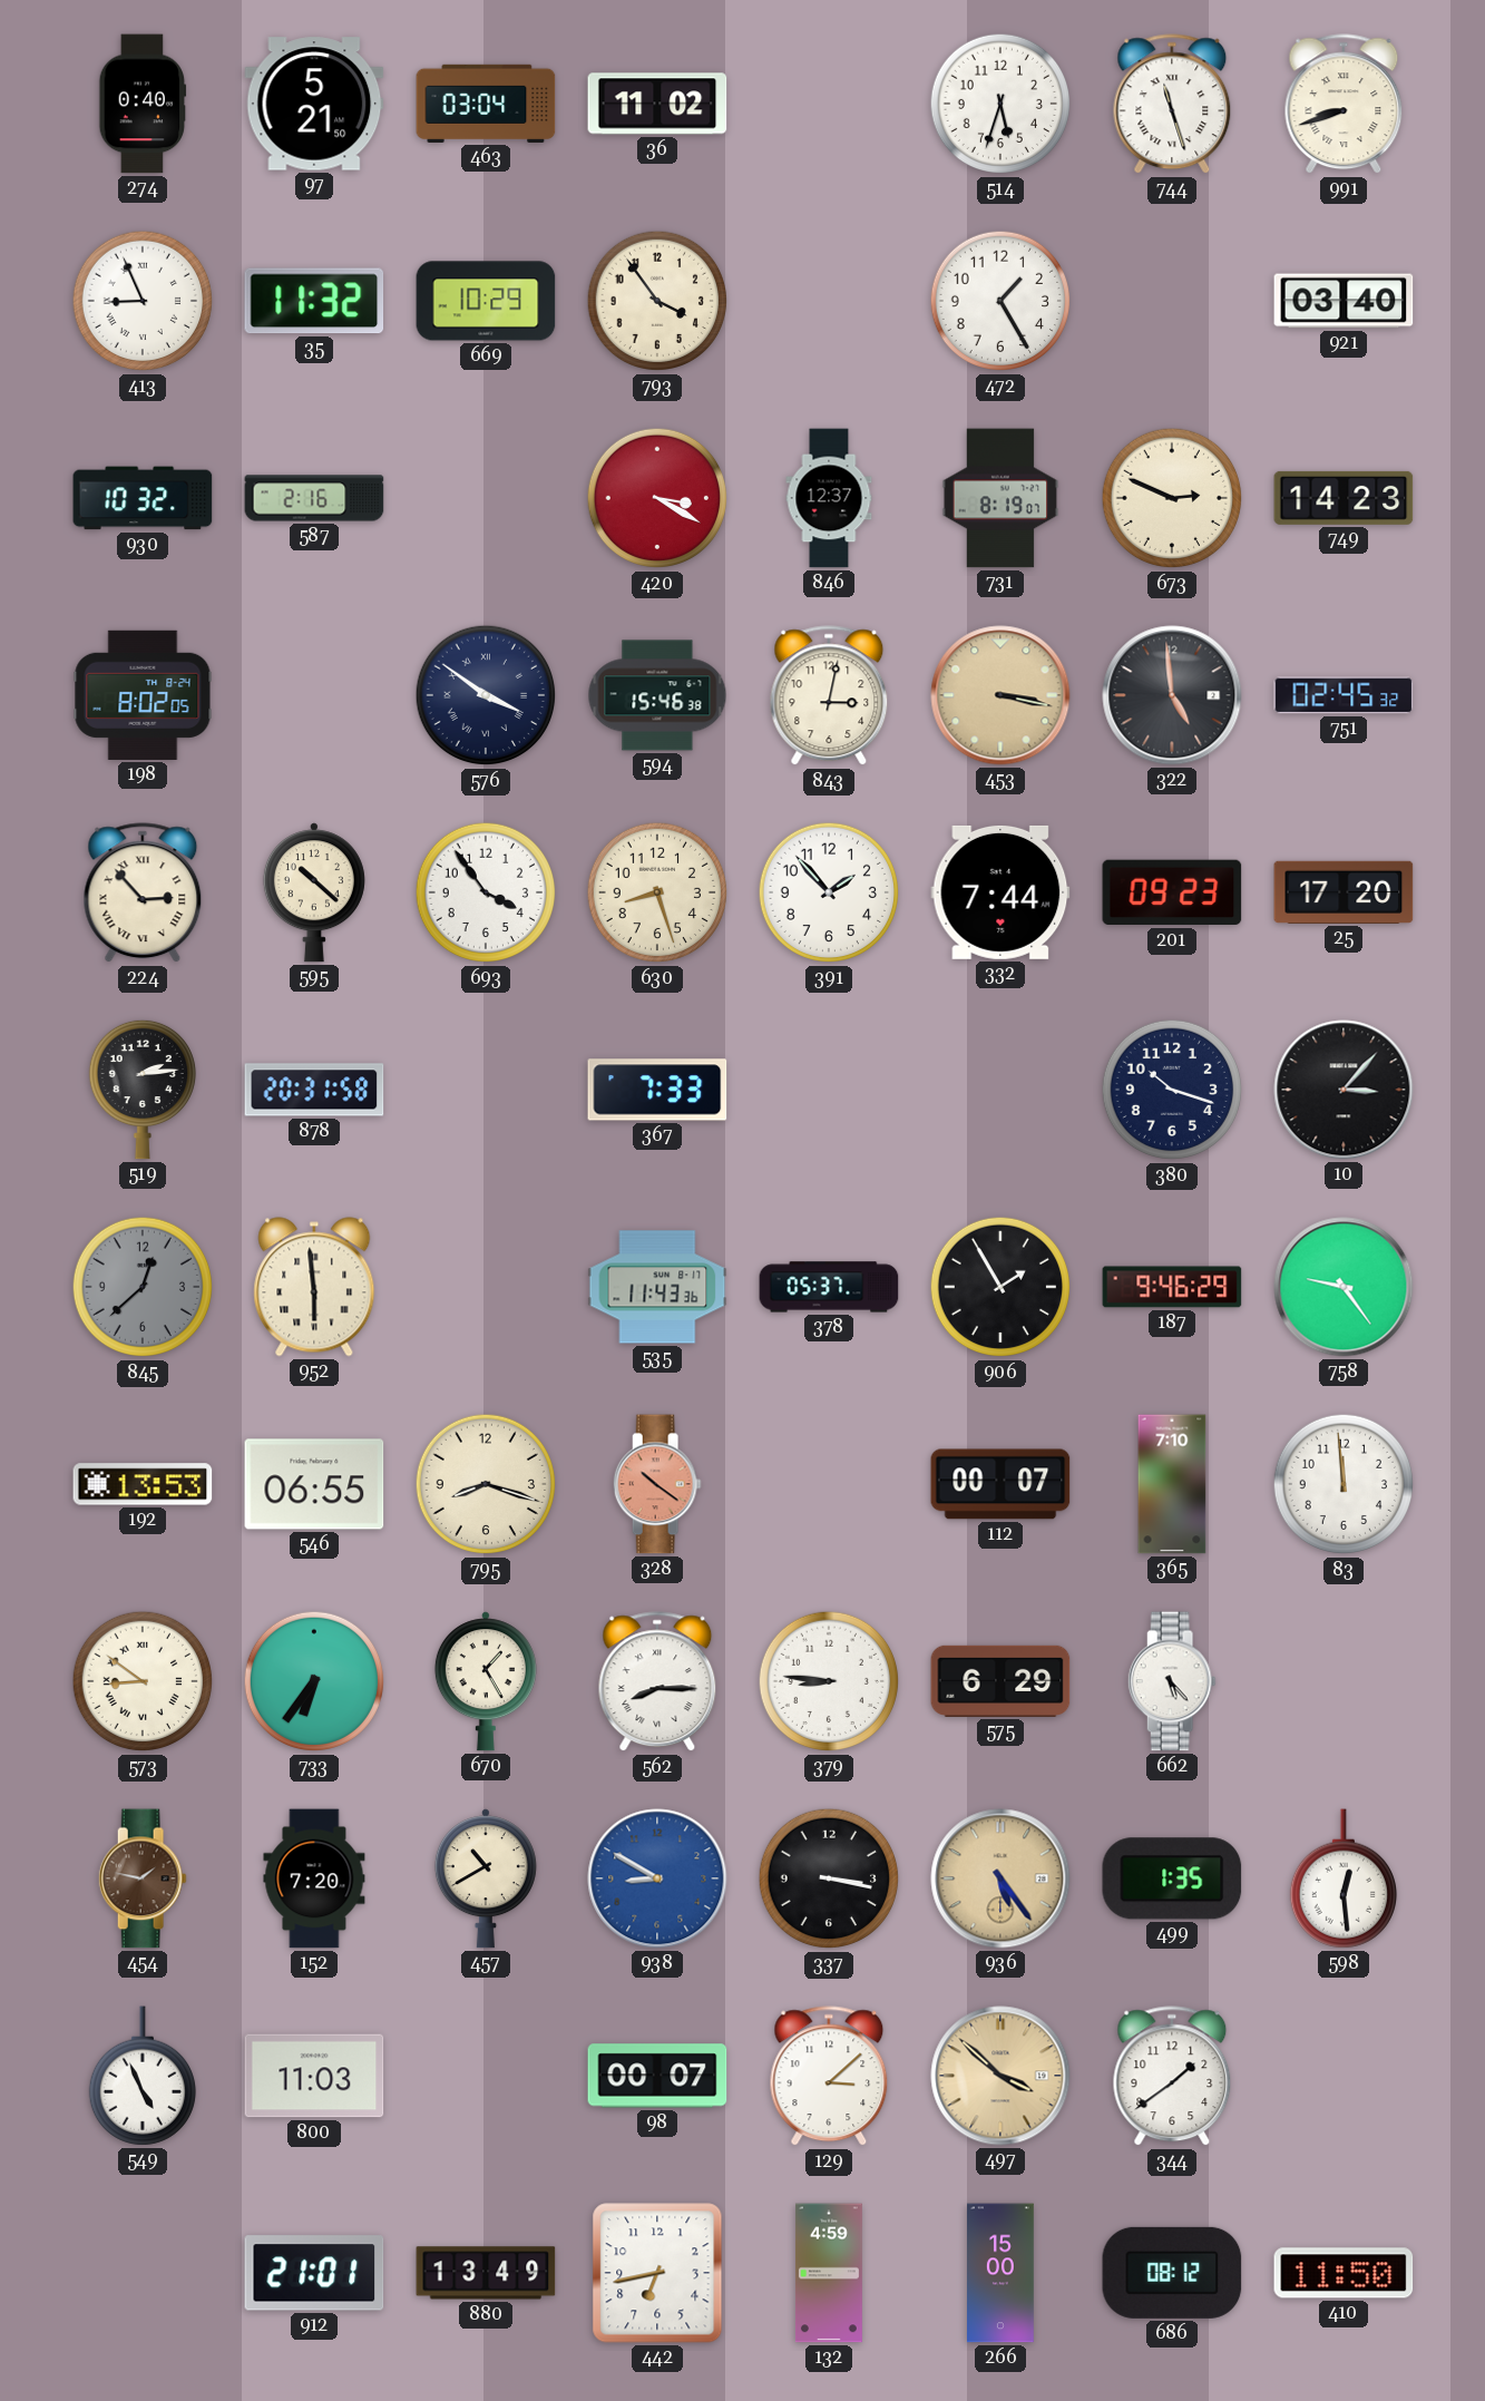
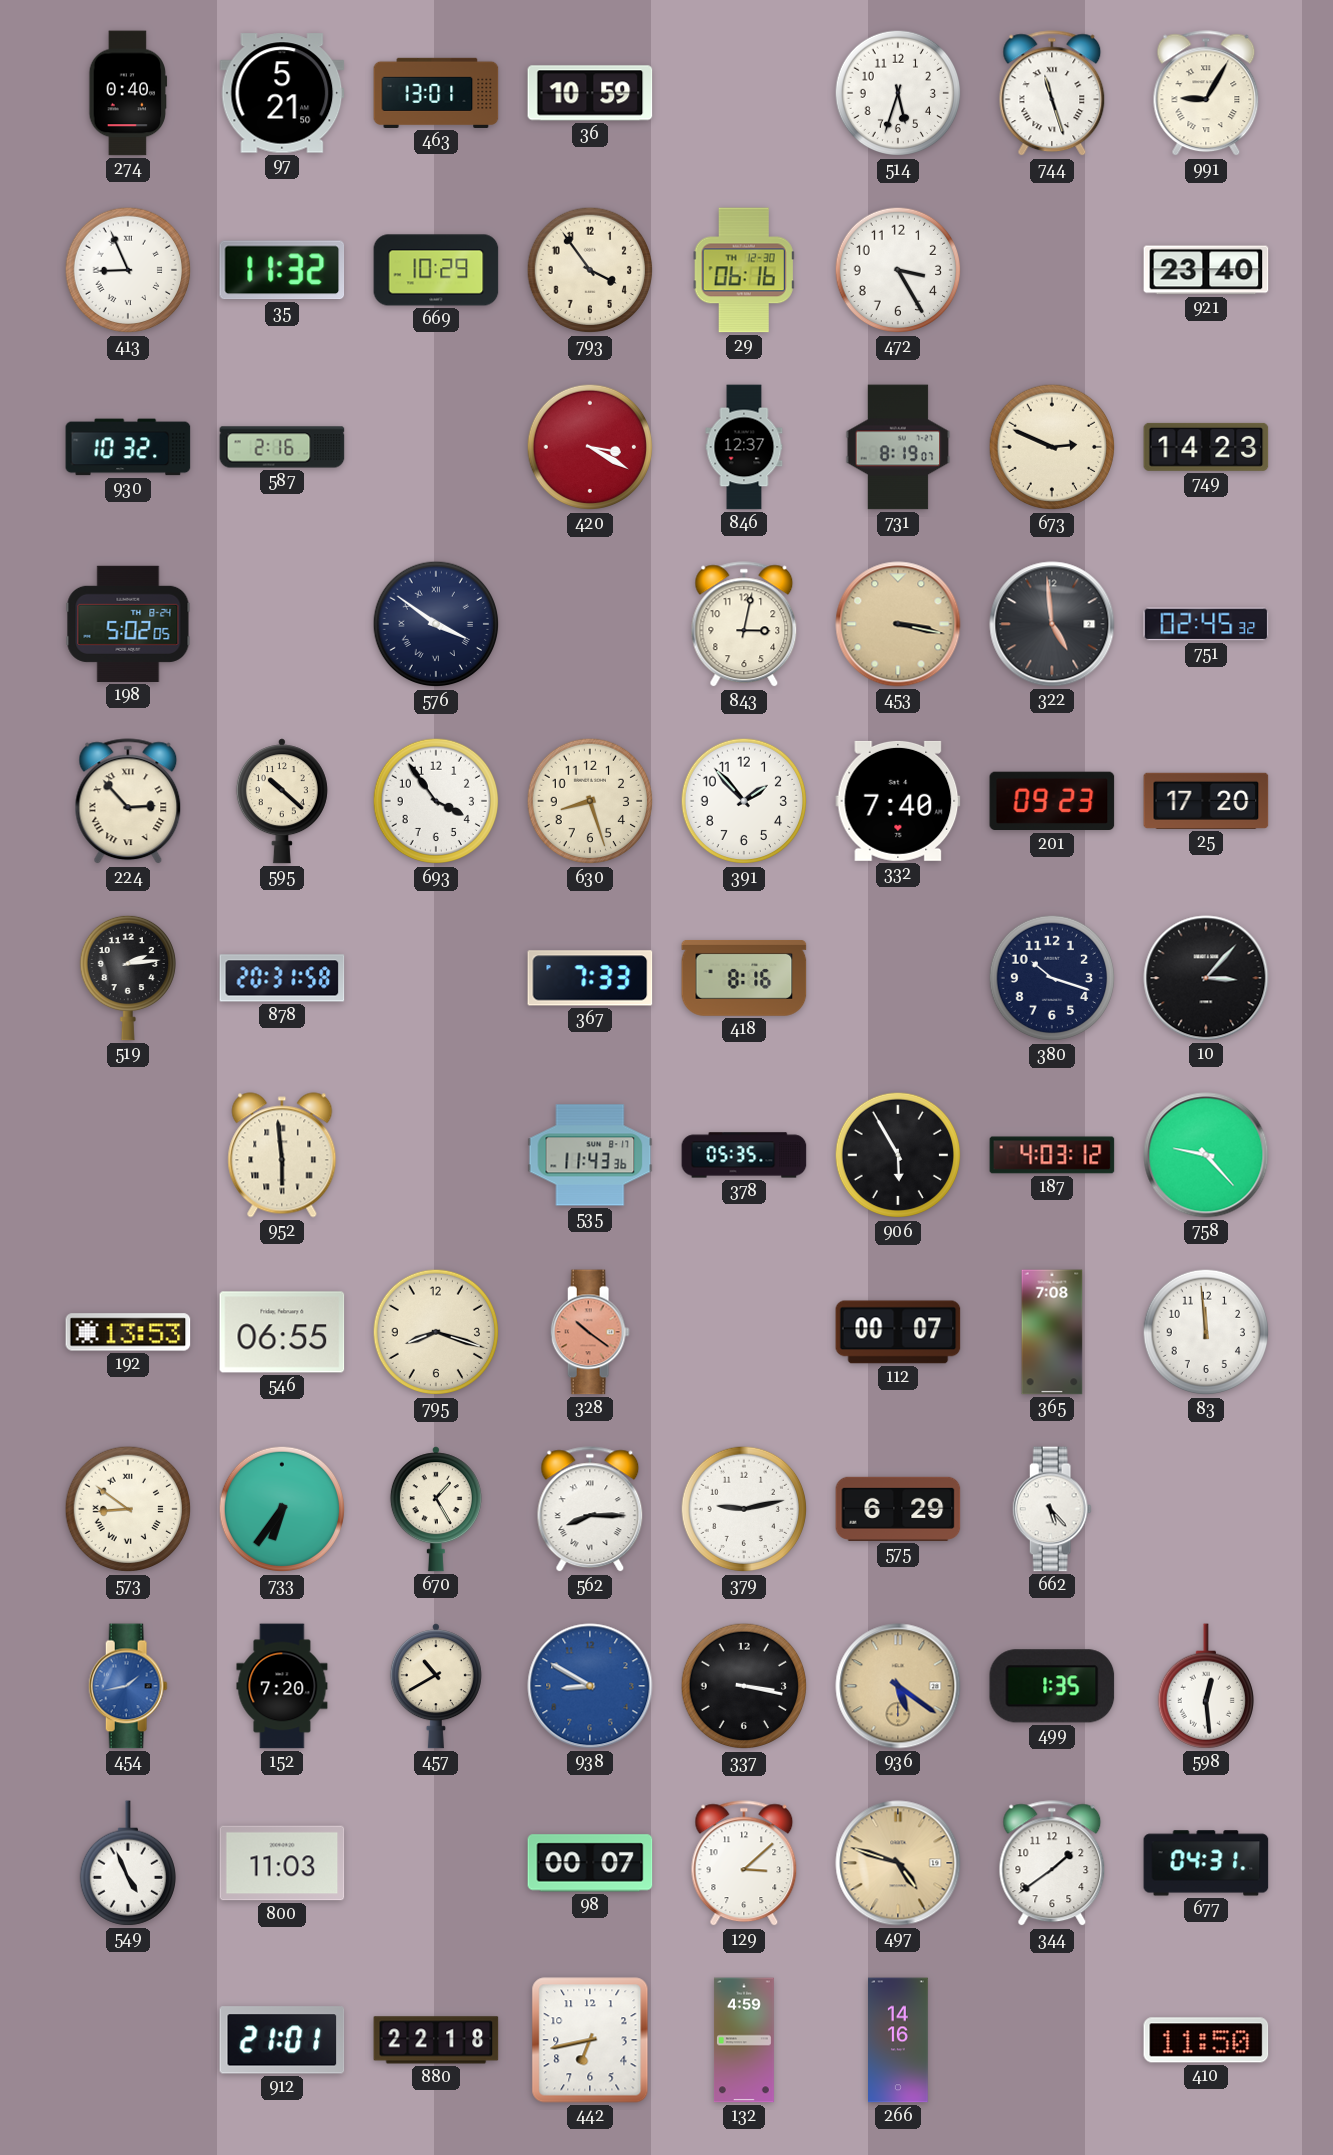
463: 03:04 -> 13:01
36: 11:02 -> 10:59
991: 8:42 -> 9:05
29: none -> 06:16
472: 1:25 -> 3:25
921: 03:40 -> 23:40
198: 8:02 -> 5:02
594: 15:46 -> none
332: 7:44 -> 7:40
418: none -> 8:16
845: 12:38 -> none
378: 05:37 -> 05:35
906: 1:55 -> 5:55
187: 9:46 -> 4:03
758: 9:24 -> 9:23
365: 7:10 -> 7:08
379: 8:46 -> 9:13
454: 1:47 -> 1:43
454 dial: brown -> blue
936: 5:24 -> 5:21
497: 3:52 -> 4:48
677: none -> 04:31
880: 13:49 -> 22:18
266: 15:00 -> 14:16
686: 08:12 -> none
